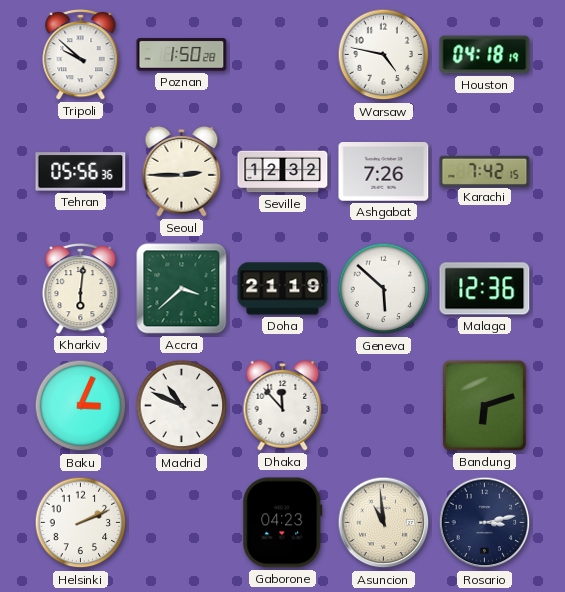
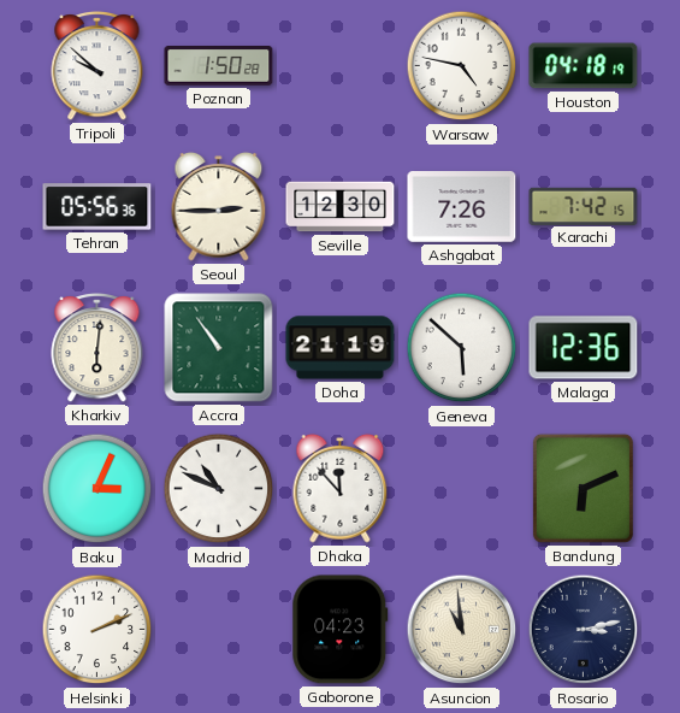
Seville: 12:32 -> 12:30
Accra: 3:38 -> 10:54
Bandung: 6:12 -> 6:11
